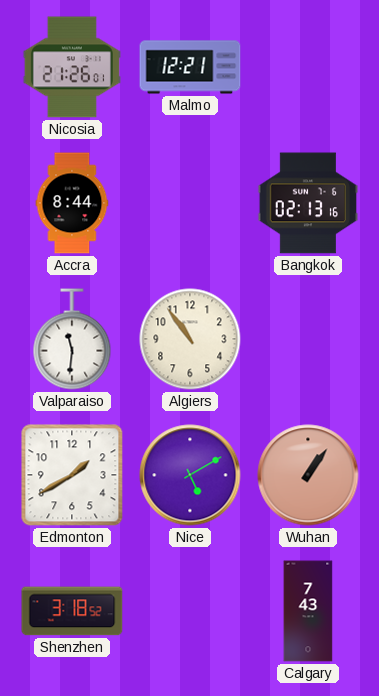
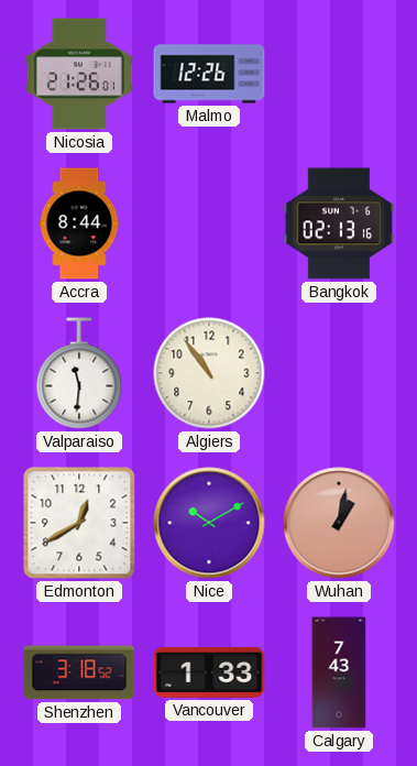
Malmo: 12:21 -> 12:26
Edmonton: 1:40 -> 12:40
Nice: 5:10 -> 10:10
Wuhan: 1:06 -> 1:02
Vancouver: none -> 1:33
